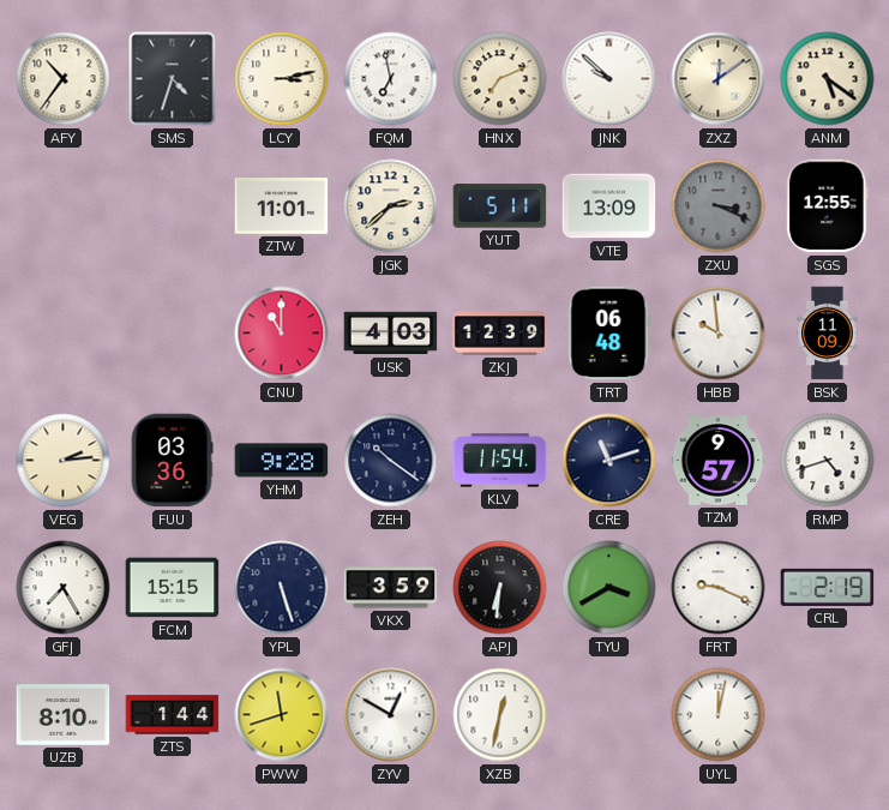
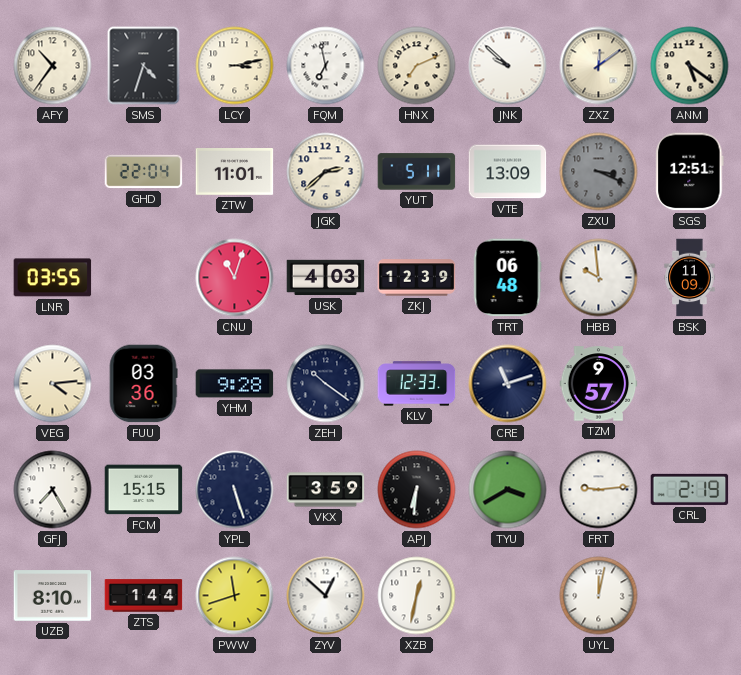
GHD: none -> 22:04
SGS: 12:55 -> 12:51
LNR: none -> 03:55
CNU: 11:00 -> 11:03
VEG: 2:14 -> 4:14
KLV: 11:54 -> 12:33
RMP: 4:42 -> none
FRT: 9:19 -> 9:14
ZYV: 12:50 -> 12:52
